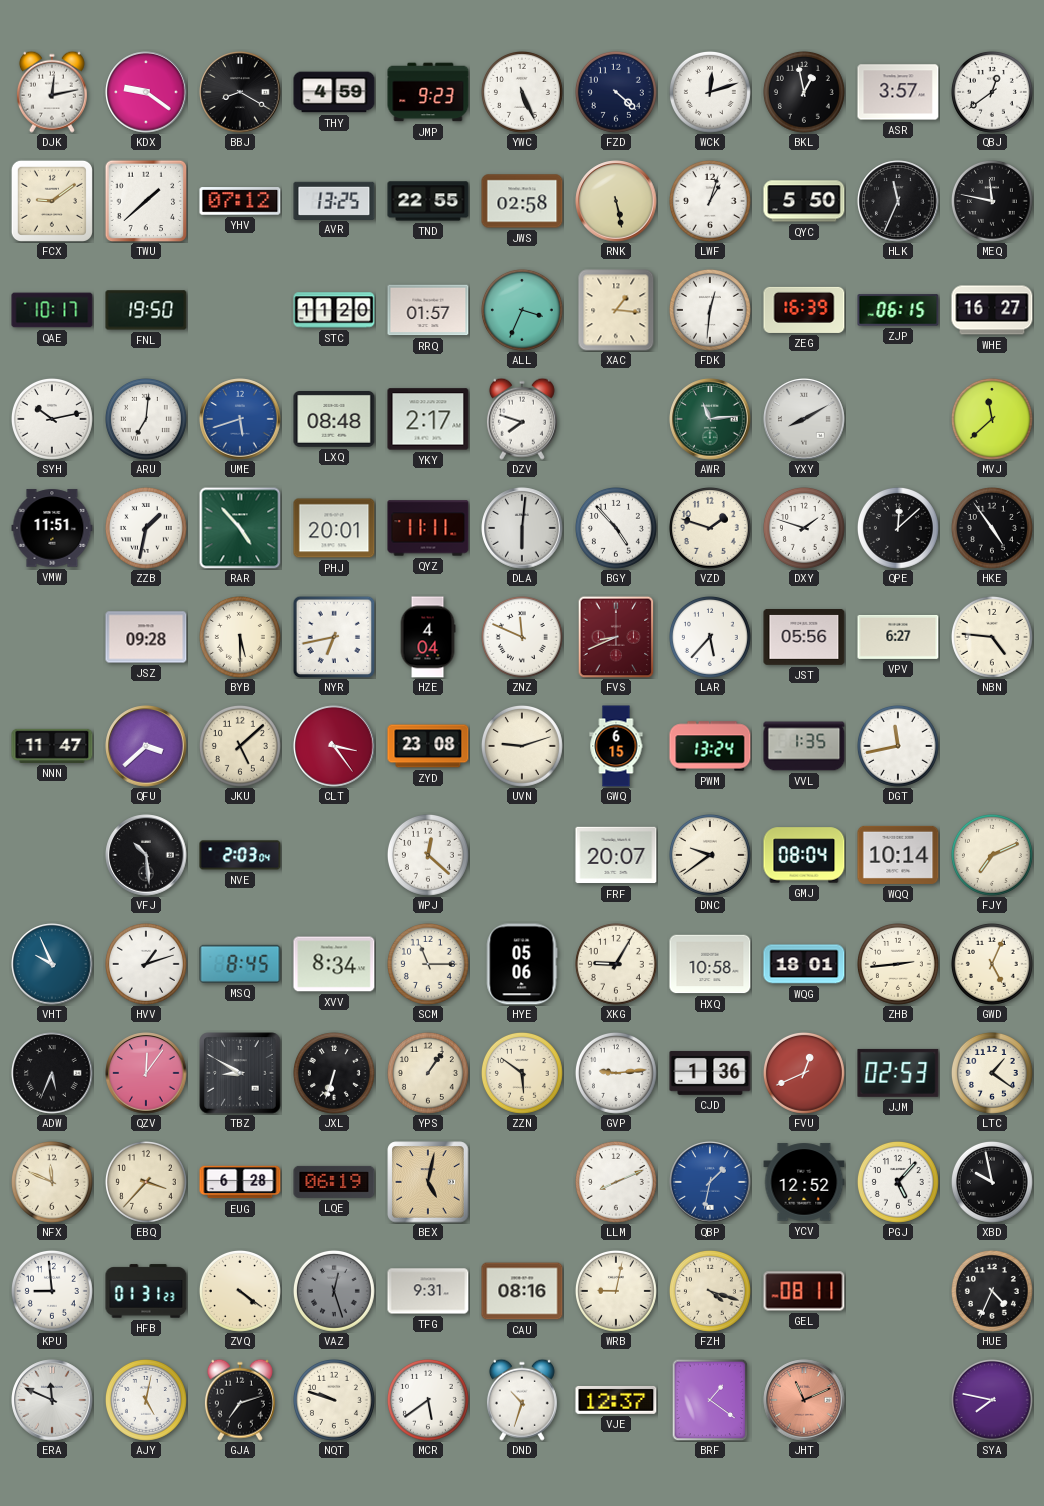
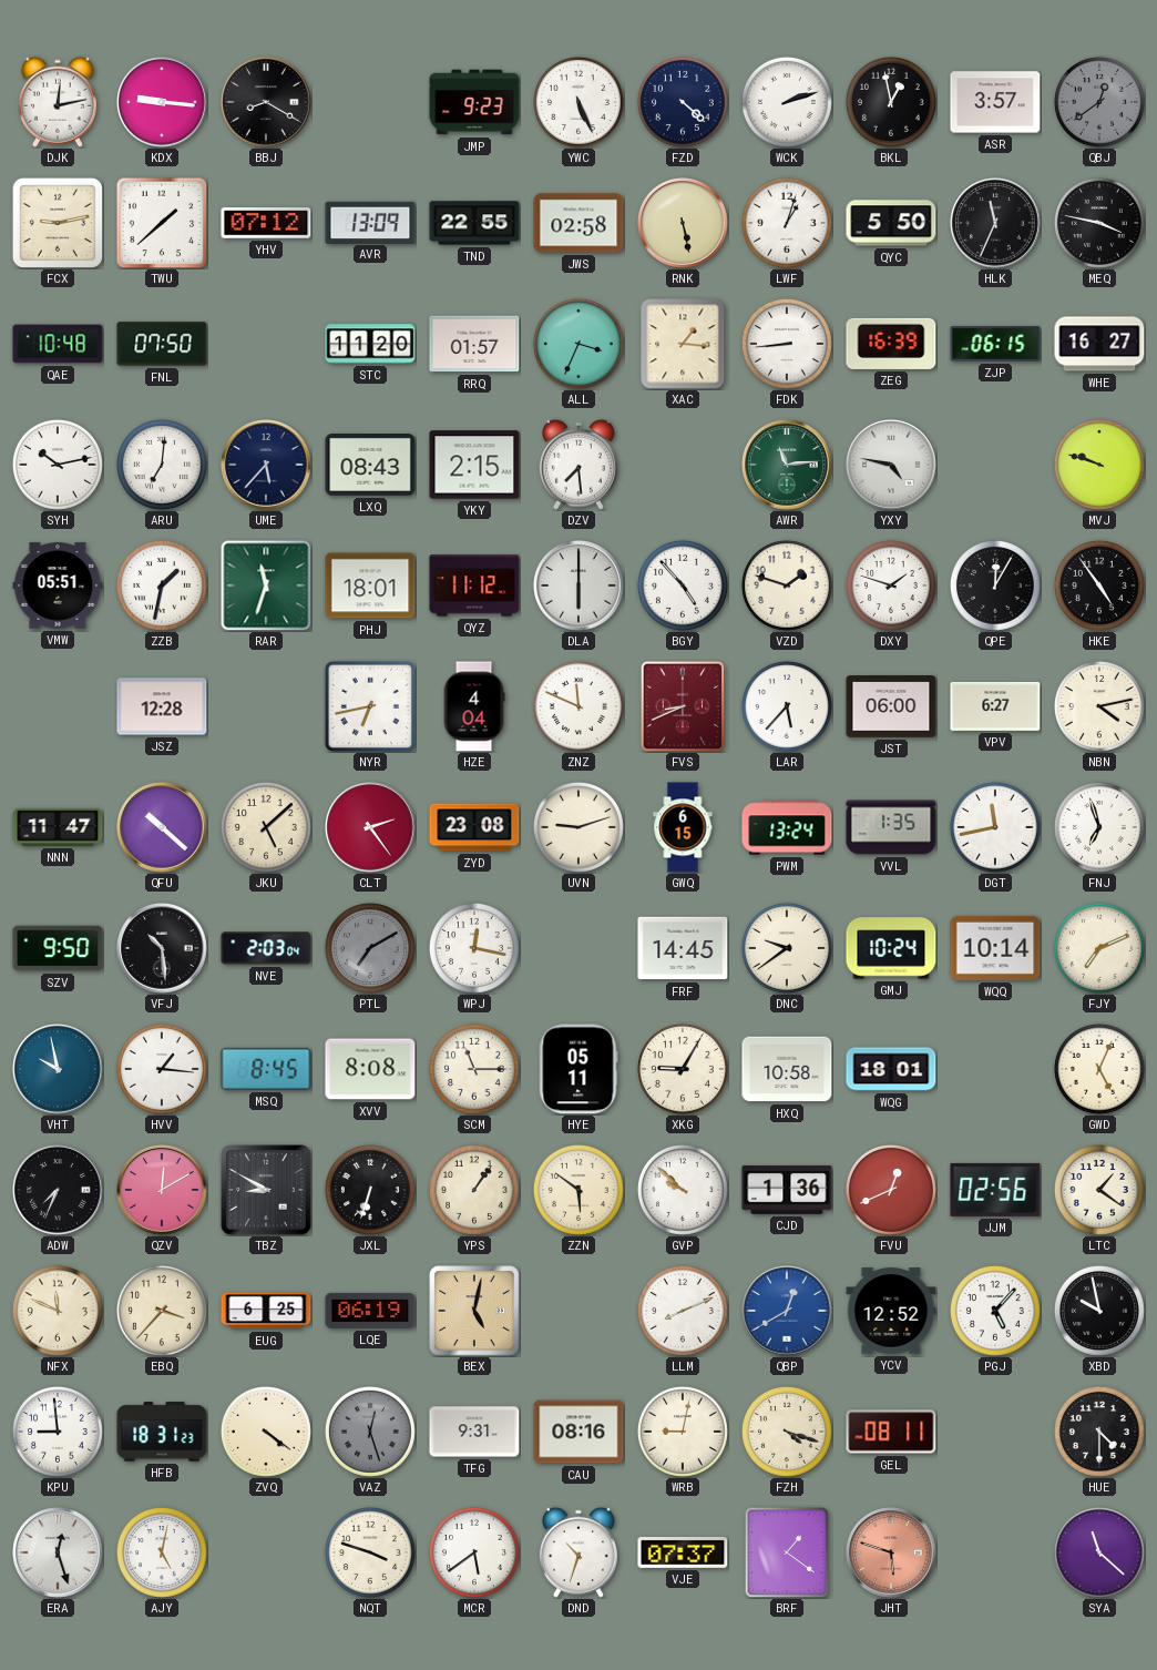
KDX: 9:21 -> 9:16
THY: 4:59 -> none
WCK: 12:12 -> 2:12
QBJ dial: white -> grey
FCX: 9:09 -> 9:13
AVR: 13:25 -> 13:09
MEQ: 11:47 -> 3:47
QAE: 10:17 -> 10:48
FNL: 19:50 -> 07:50
FDK: 12:31 -> 8:44
UME: 5:42 -> 5:37
UME dial: blue -> navy
LXQ: 08:48 -> 08:43
YKY: 2:17 -> 2:15
DZV: 7:48 -> 7:29
YXY: 8:10 -> 4:47
MVJ: 11:38 -> 9:48
VMW: 11:51 -> 05:51
RAR: 4:53 -> 11:33
PHJ: 20:01 -> 18:01
QYZ: 11:11 -> 11:12
DLA: 6:01 -> 6:00
QPE: 12:08 -> 12:05
JSZ: 09:28 -> 12:28
BYB: 5:30 -> none
JST: 05:56 -> 06:00
NBN: 4:46 -> 4:13
QFU: 3:38 -> 10:22
CLT: 3:24 -> 2:24
FNJ: none -> 6:57
SZV: none -> 9:50
PTL: none -> 7:10
WPJ: 12:22 -> 12:17
FRF: 20:07 -> 14:45
GMJ: 08:04 -> 10:24
VHT: 9:56 -> 9:58
HVV: 1:12 -> 1:16
XVV: 8:34 -> 8:08
HYE: 05:06 -> 05:11
ZHB: 2:44 -> none
ADW: 5:34 -> 7:34
QZV: 12:06 -> 12:10
GVP: 9:14 -> 9:52
JJM: 02:53 -> 02:56
EUG: 6:28 -> 6:25
QBP: 1:32 -> 12:40
HFB: 01:31 -> 18:31
HUE: 4:34 -> 4:30
ERA: 11:49 -> 12:27
GJA: 7:12 -> none
NQT: 9:48 -> 3:48
VJE: 12:37 -> 07:37
JHT: 11:11 -> 5:48
SYA: 7:47 -> 11:22
